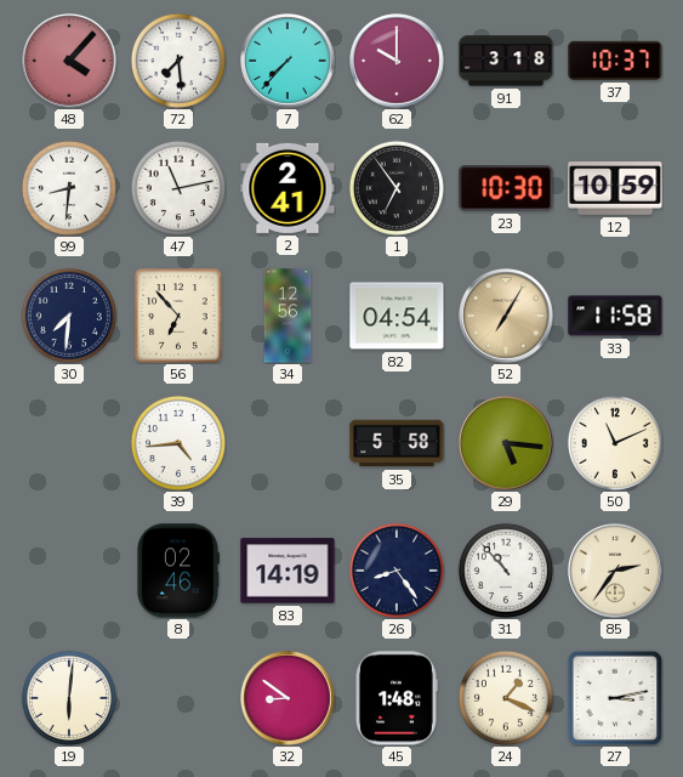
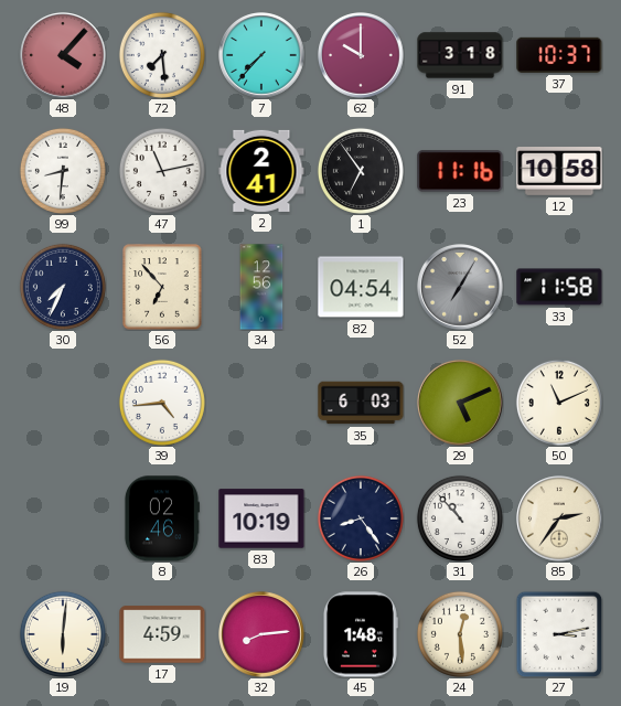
23: 10:30 -> 11:16
12: 10:59 -> 10:58
30: 7:31 -> 7:34
52 dial: champagne -> grey
35: 5:58 -> 6:03
29: 5:16 -> 5:11
83: 14:19 -> 10:19
17: none -> 4:59
32: 8:51 -> 8:14
24: 1:19 -> 12:29
